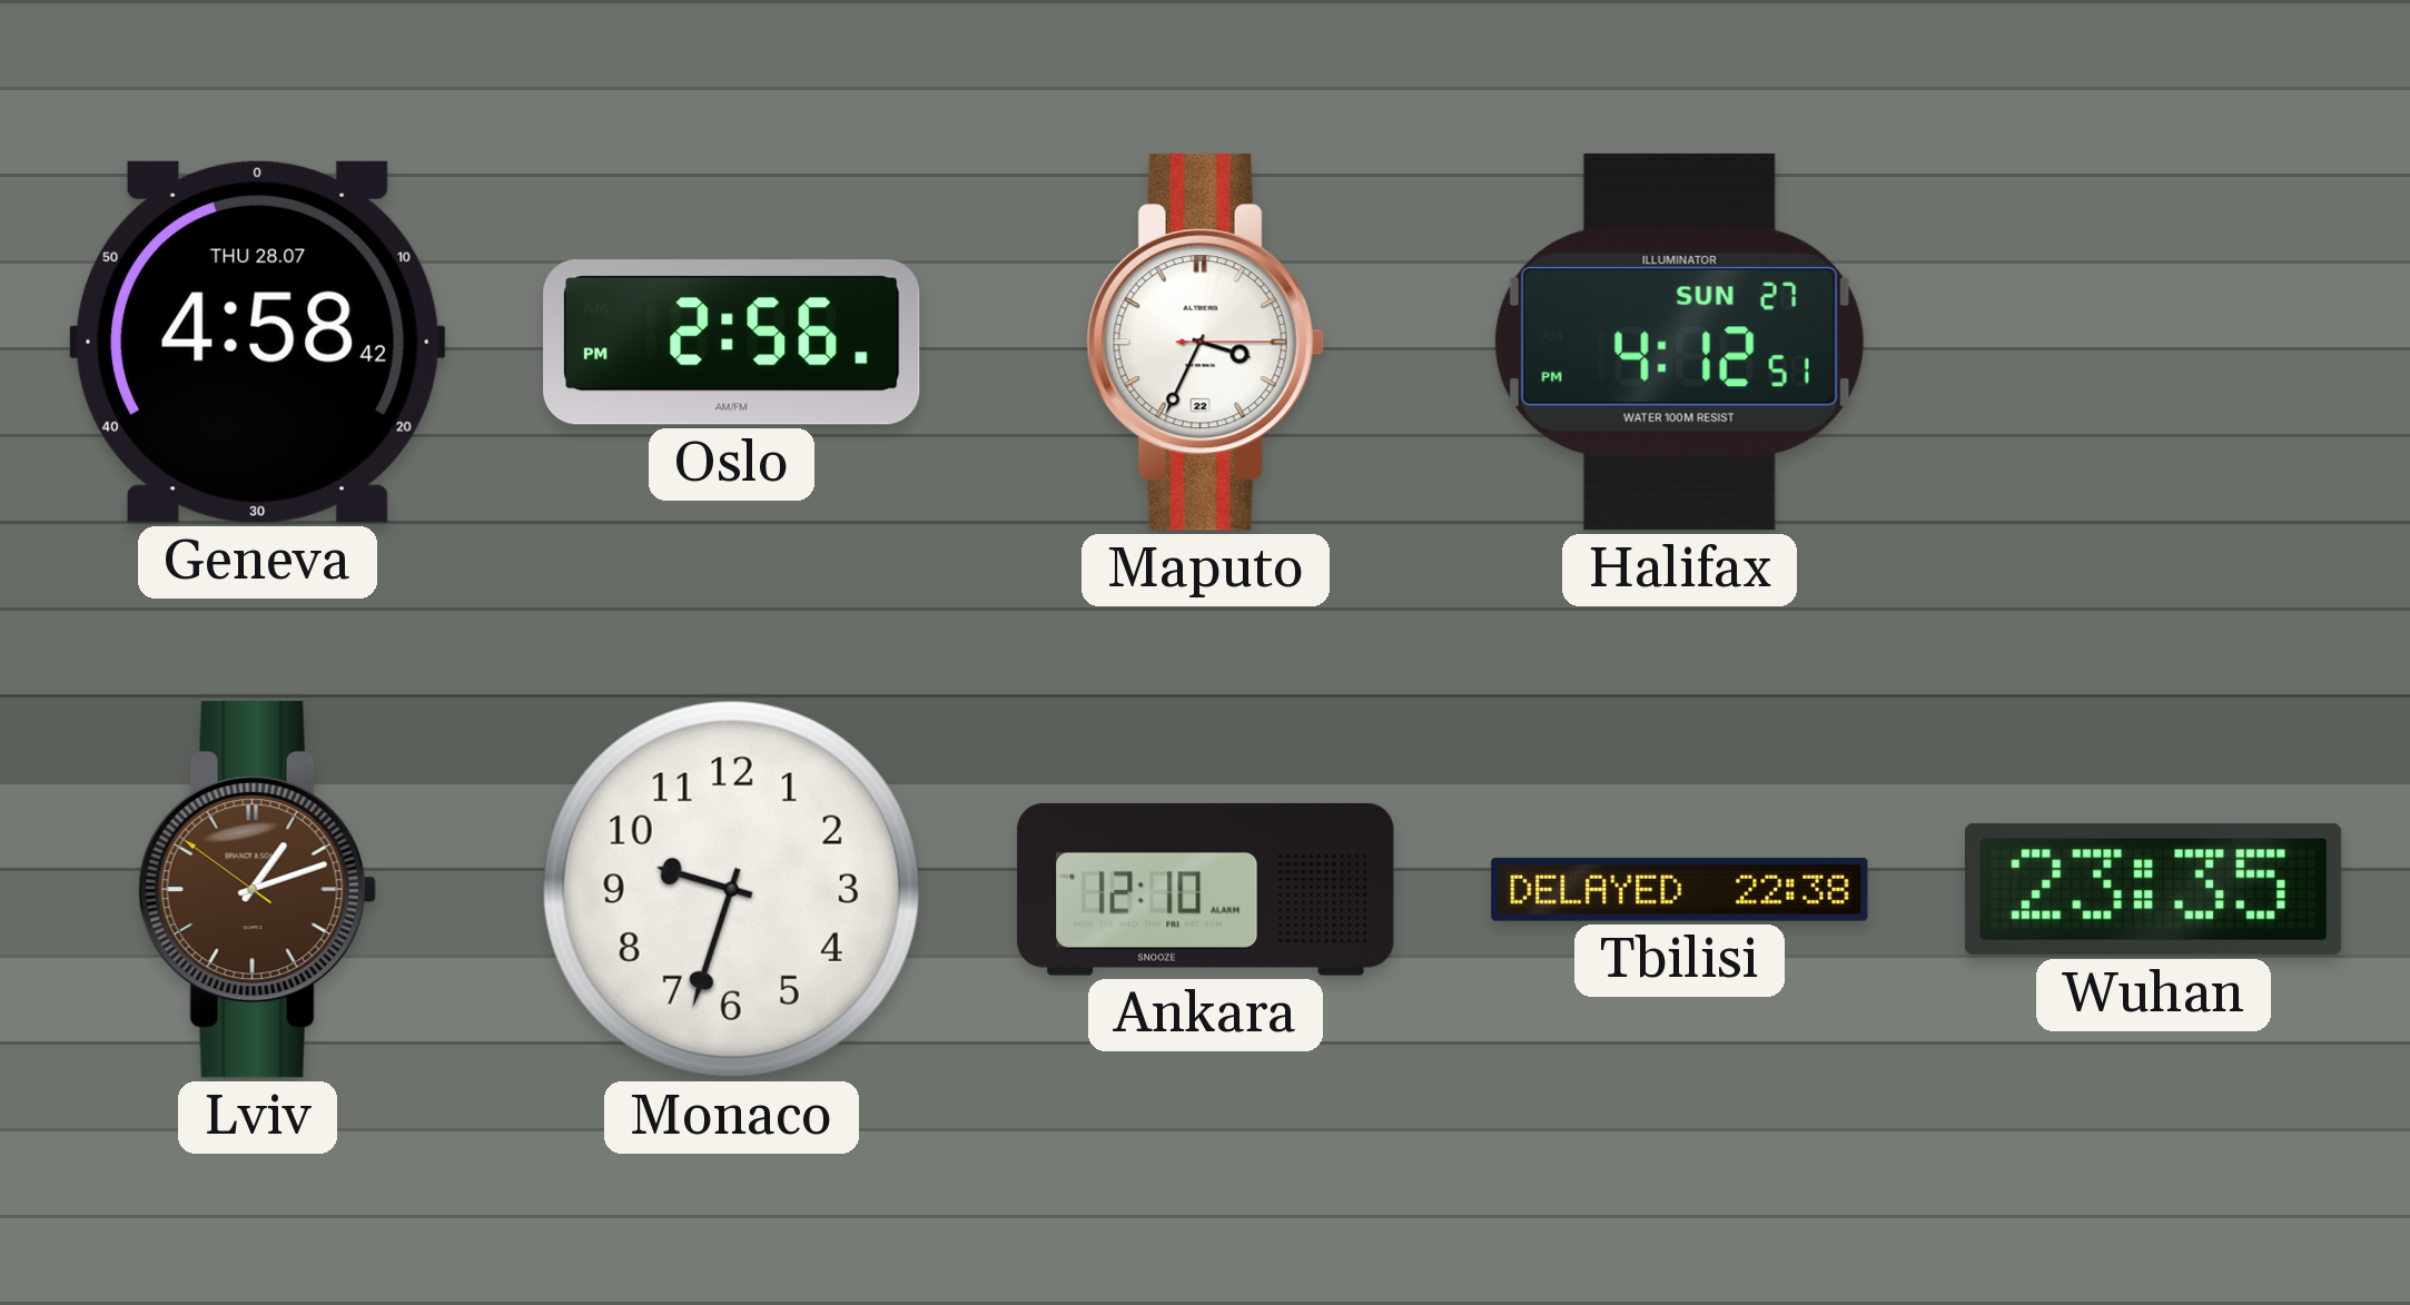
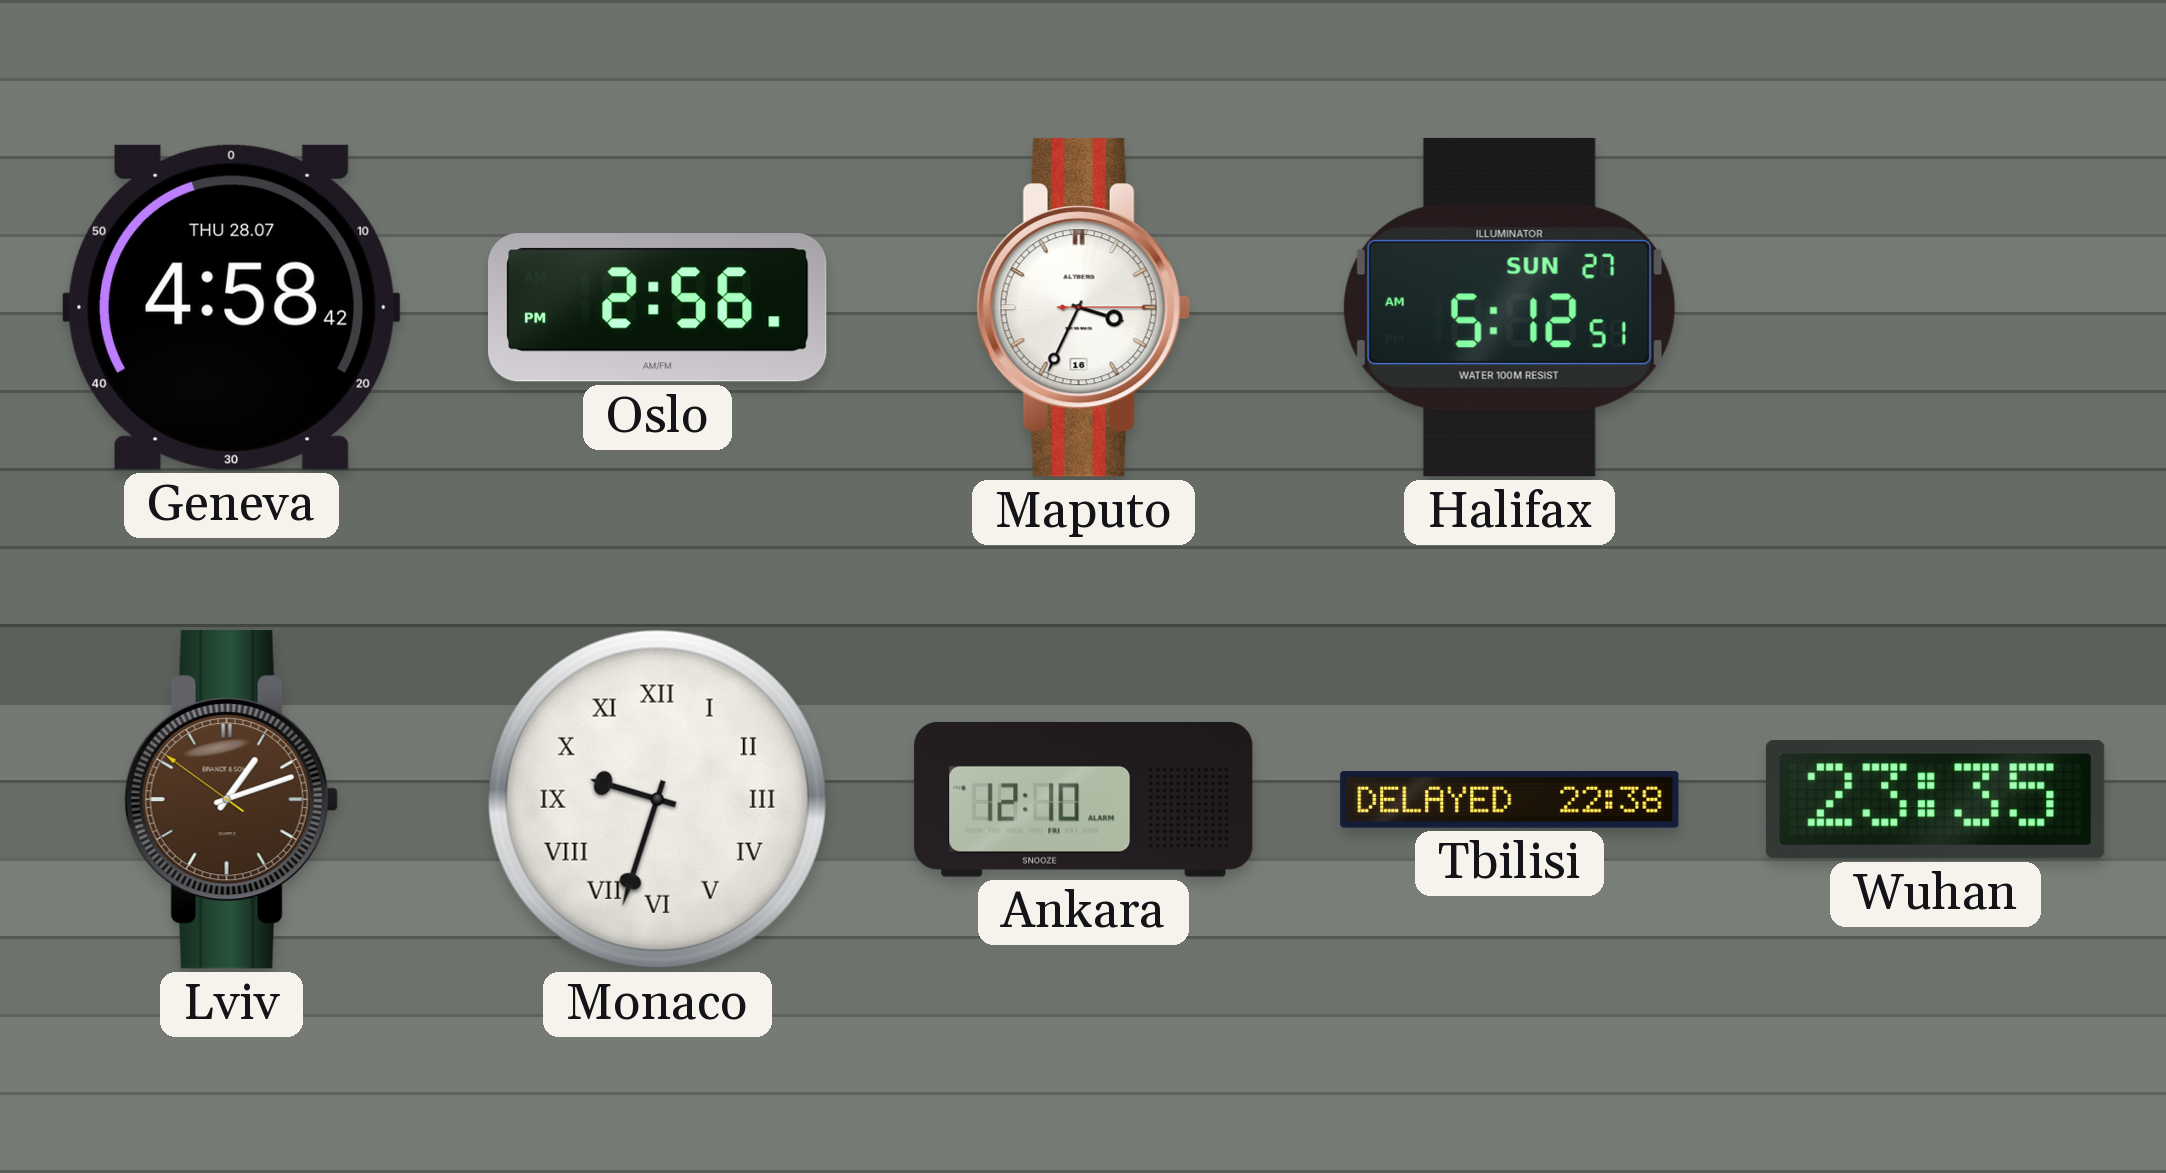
Maputo date: 22 -> 16
Halifax: 4:12 -> 5:12
Monaco numerals: Arabic -> Roman
